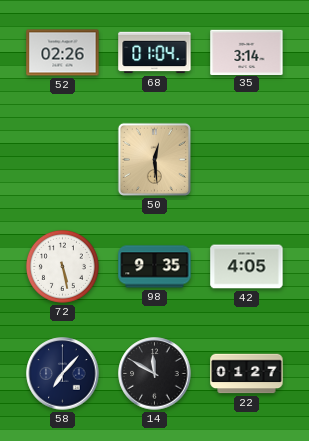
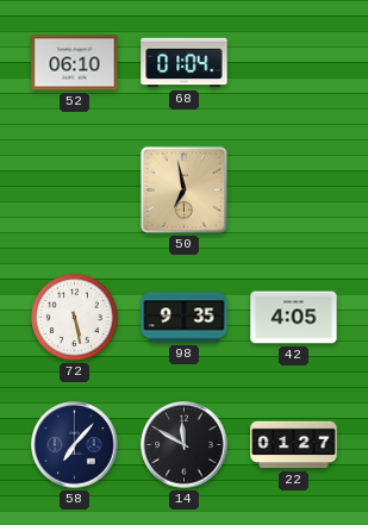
52: 02:26 -> 06:10
35: 3:14 -> none
50: 12:29 -> 6:58
